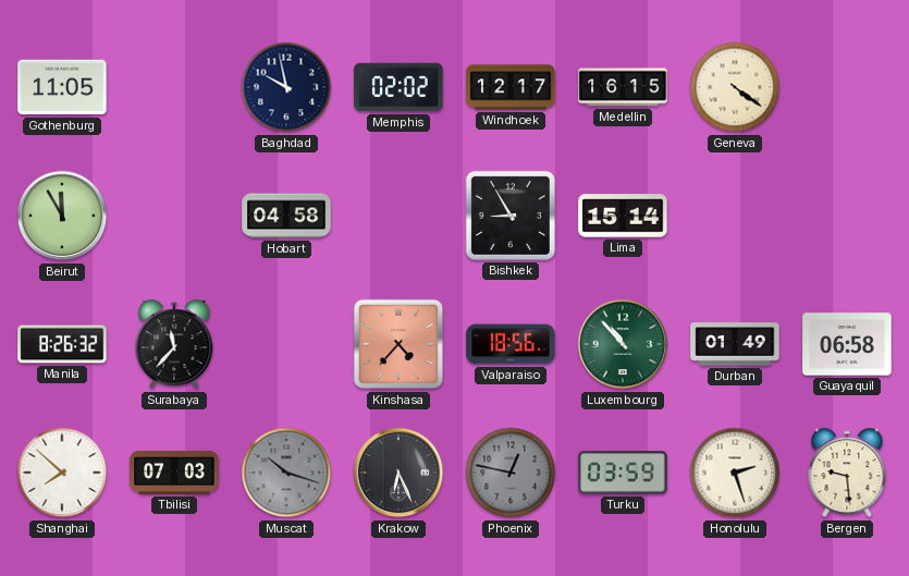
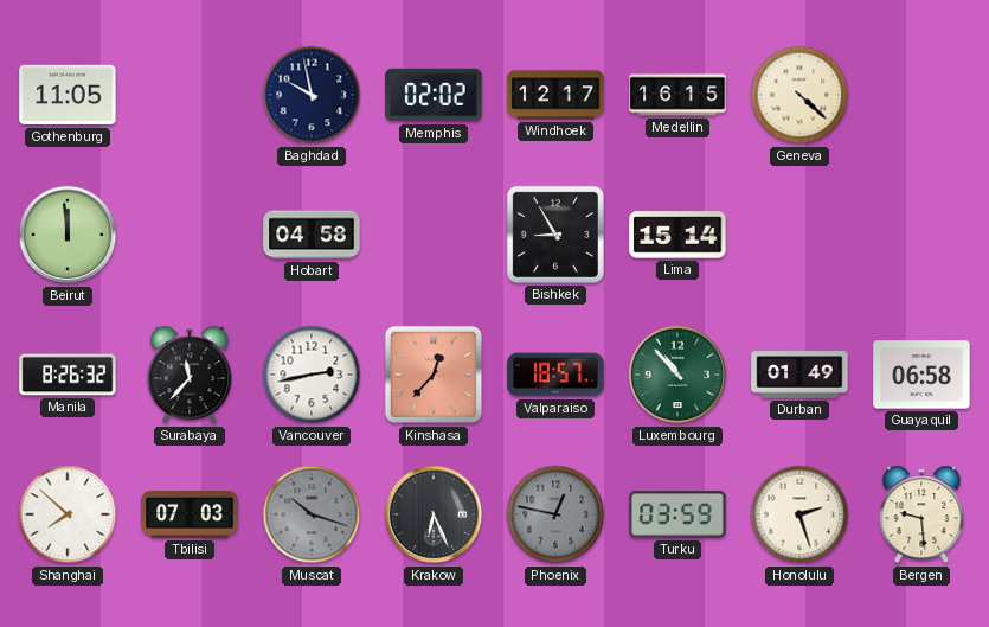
Geneva: 4:21 -> 4:22
Beirut: 11:55 -> 11:59
Vancouver: none -> 2:43
Kinshasa: 4:37 -> 12:37
Valparaiso: 18:56 -> 18:57
